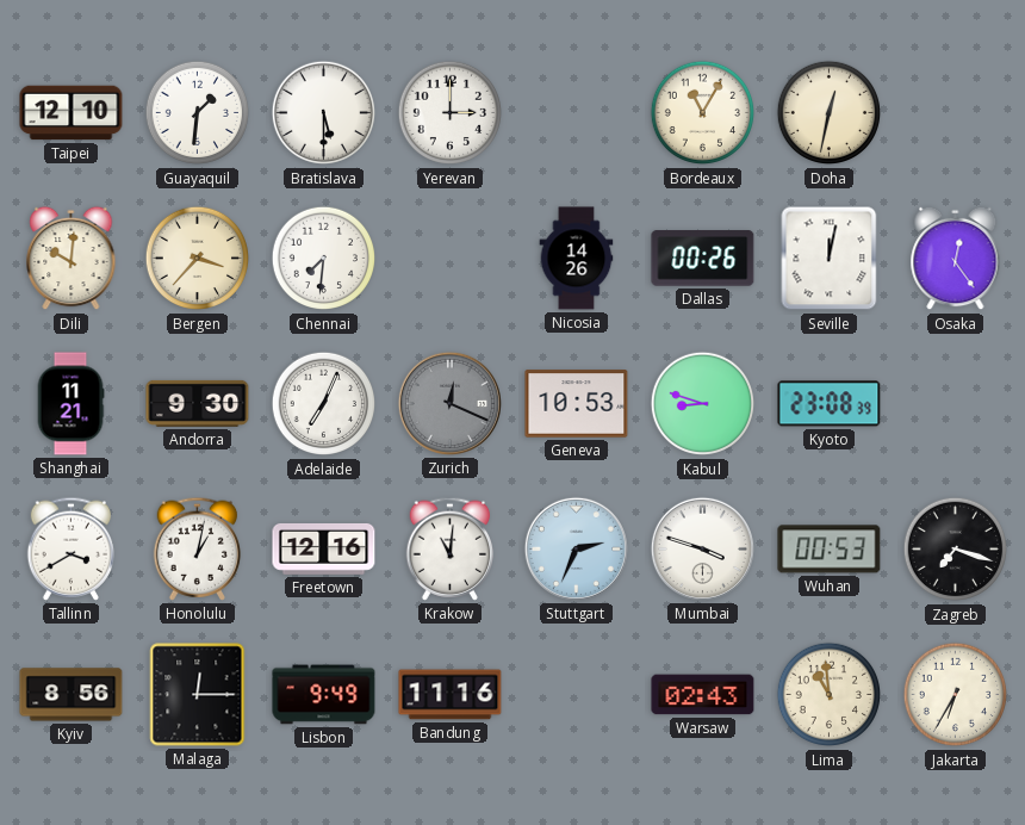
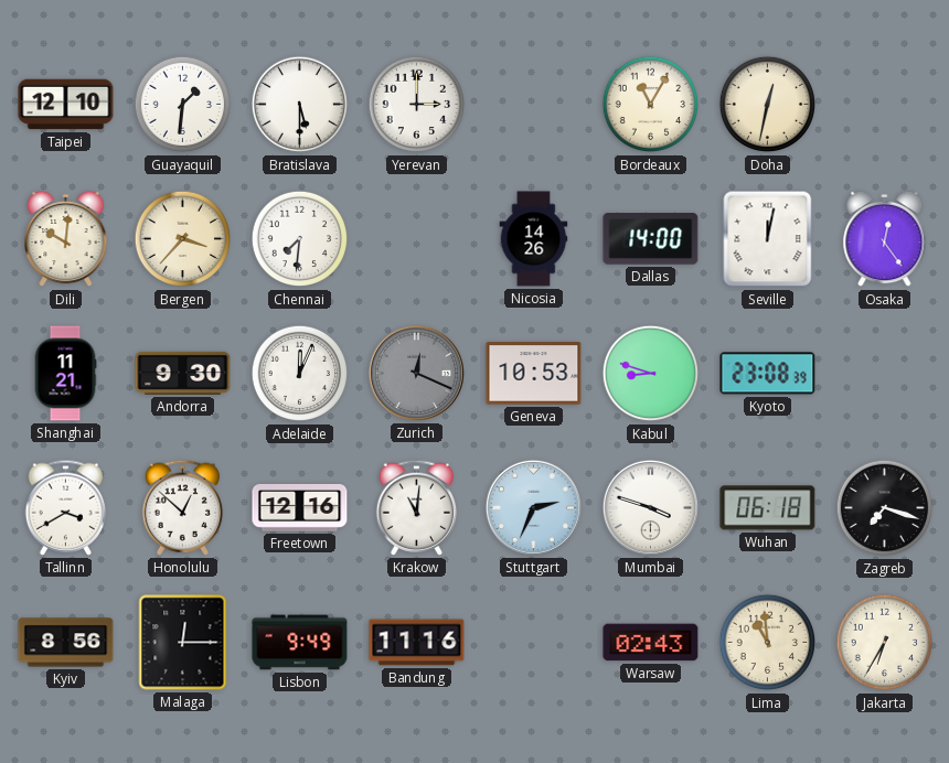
Dallas: 00:26 -> 14:00
Adelaide: 7:04 -> 12:04
Honolulu: 1:02 -> 12:52
Wuhan: 00:53 -> 06:18
